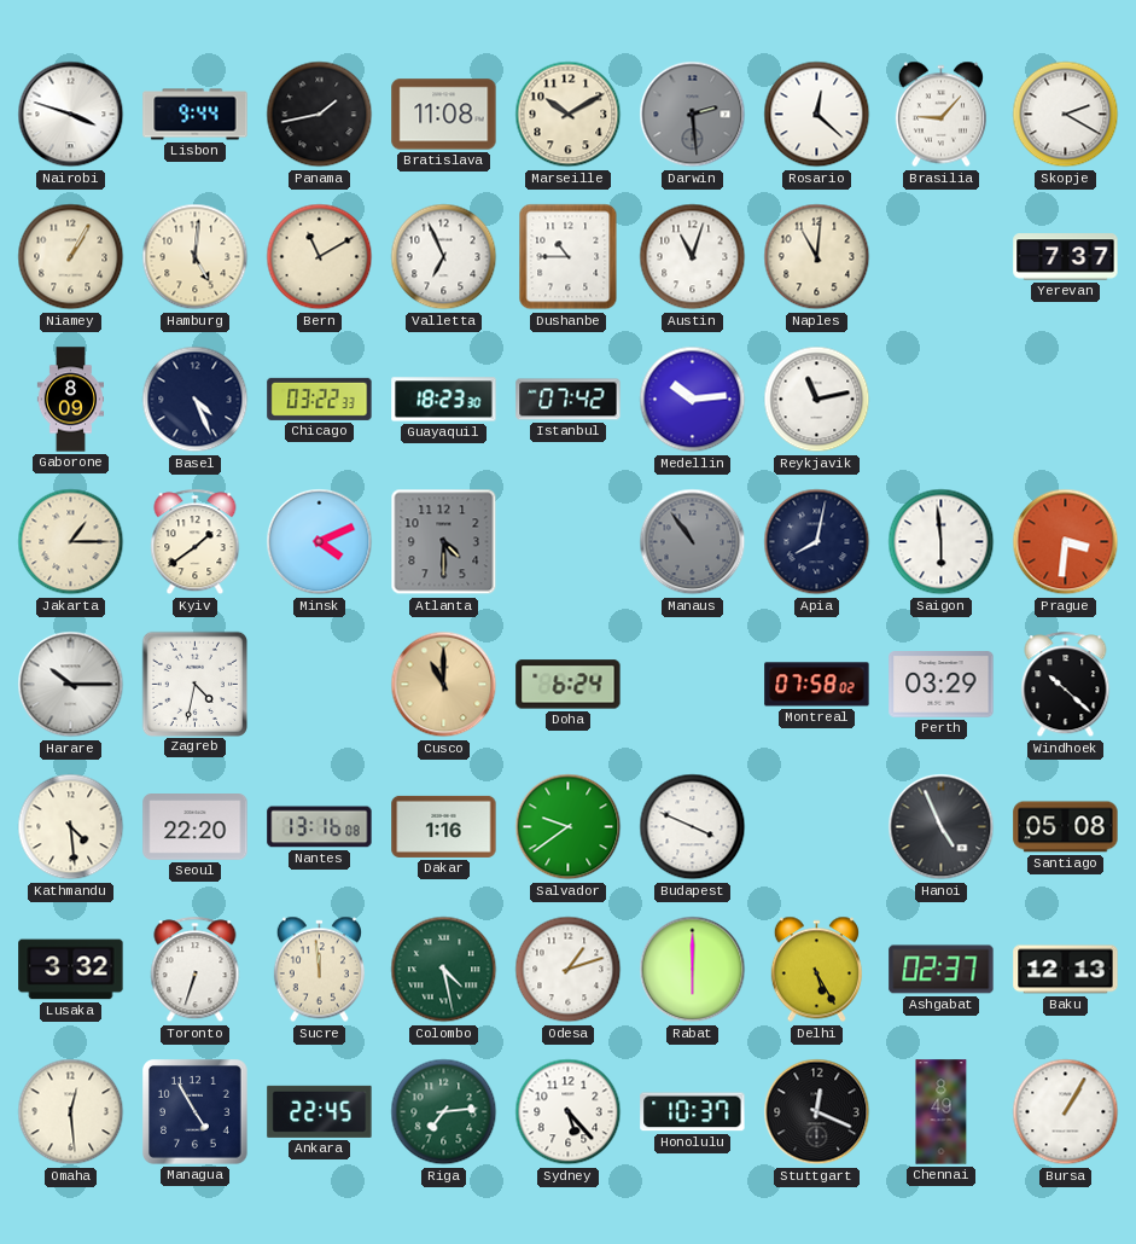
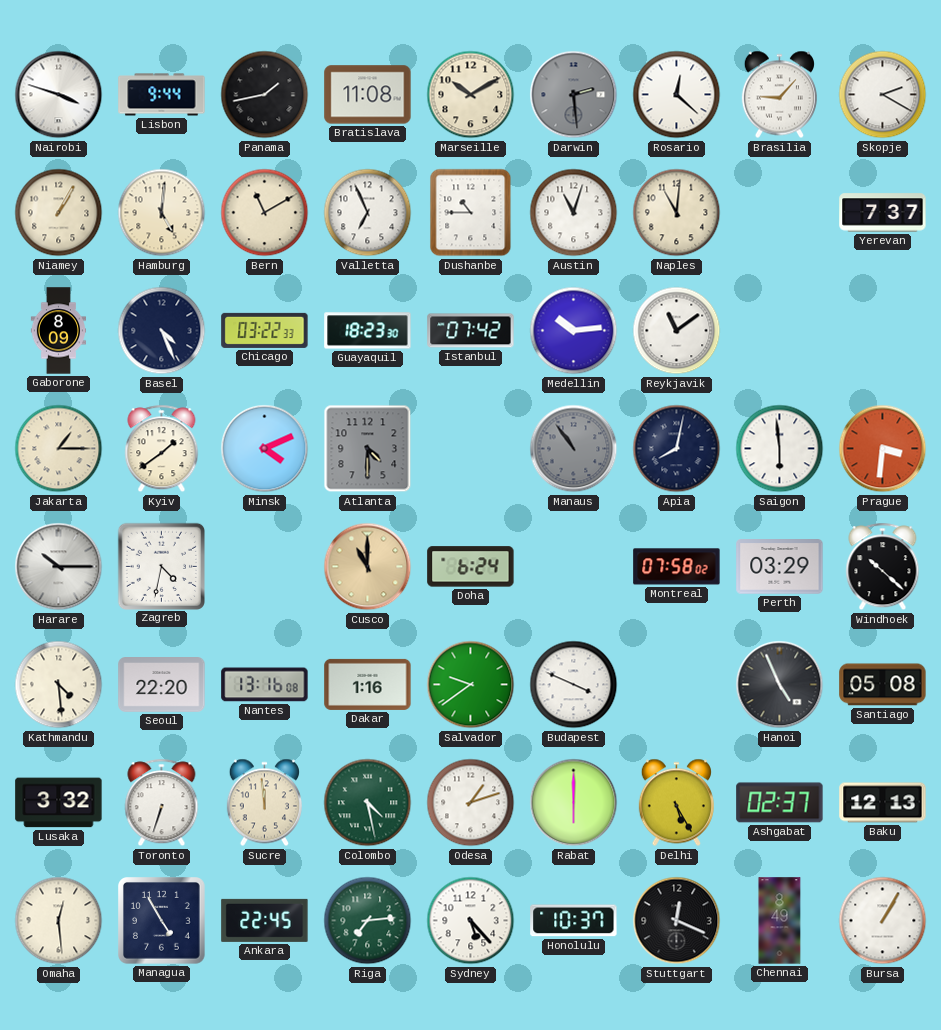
Reykjavik: 11:13 -> 11:09
